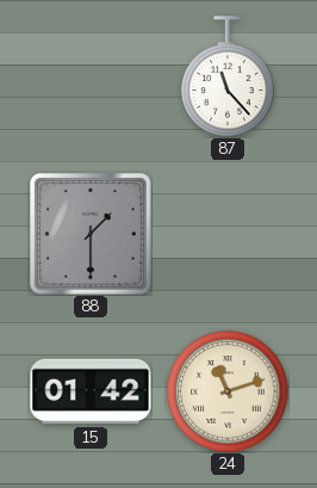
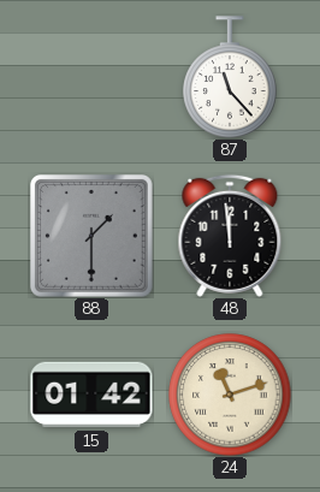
48: none -> 11:59
